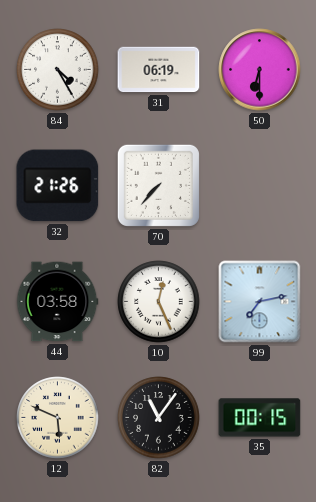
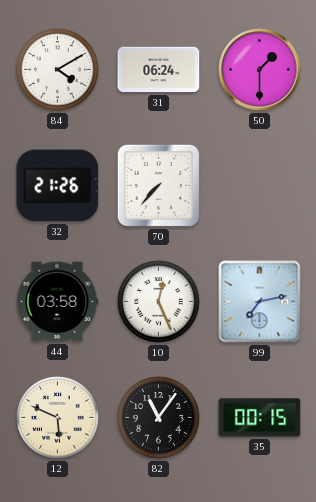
84: 4:25 -> 4:10
31: 06:19 -> 06:24
50: 6:30 -> 1:30
